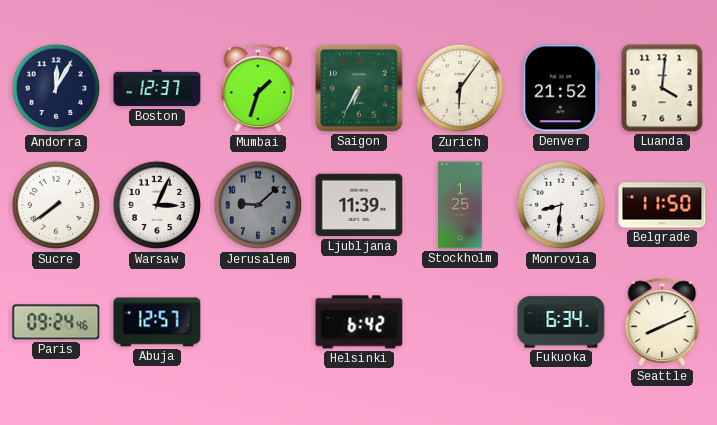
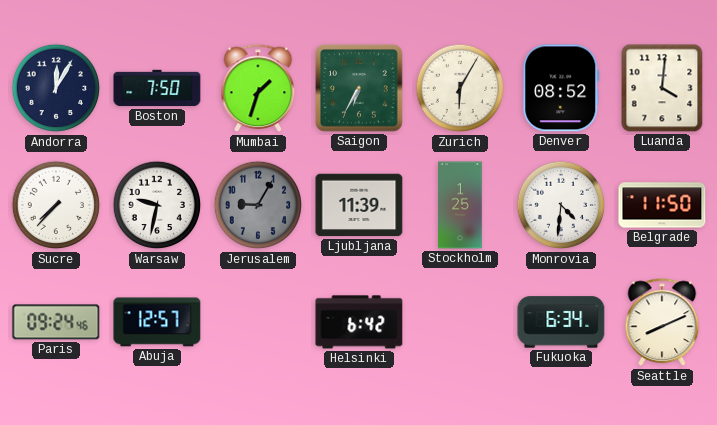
Boston: 12:37 -> 7:50
Zurich: 6:06 -> 6:05
Denver: 21:52 -> 08:52
Sucre: 7:39 -> 7:37
Warsaw: 3:04 -> 9:32
Jerusalem: 9:08 -> 9:05
Monrovia: 8:31 -> 4:31
